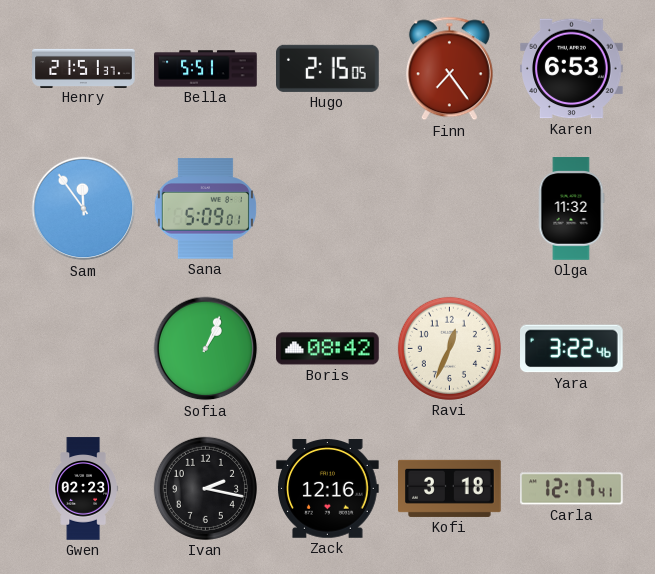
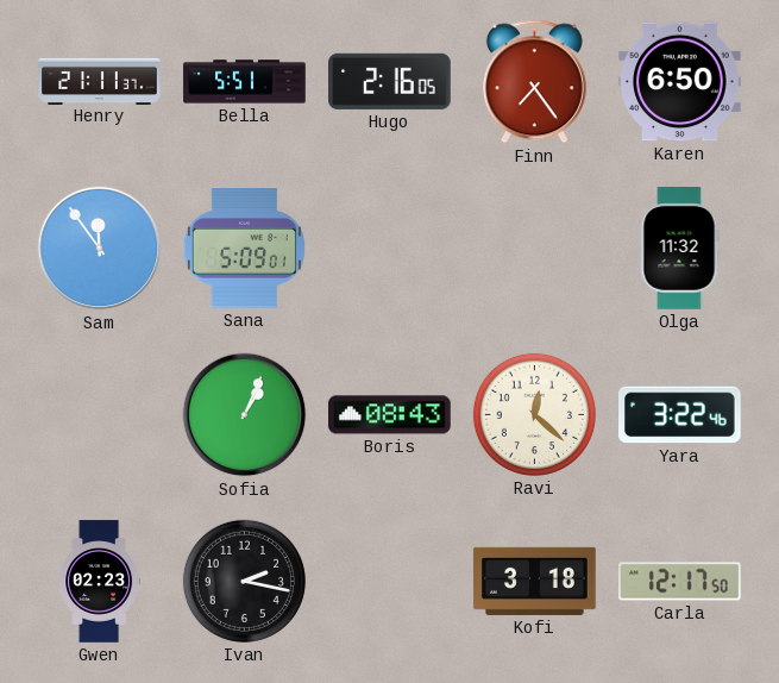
Henry: 21:51 -> 21:11
Hugo: 2:15 -> 2:16
Karen: 6:53 -> 6:50
Boris: 08:42 -> 08:43
Ravi: 12:34 -> 12:22
Zack: 12:16 -> none
Carla: 12:17:41 -> 12:17:50
